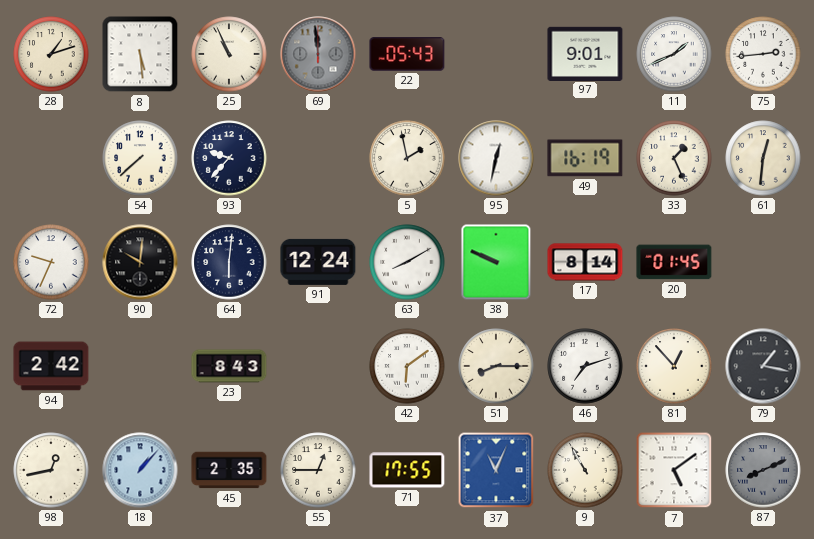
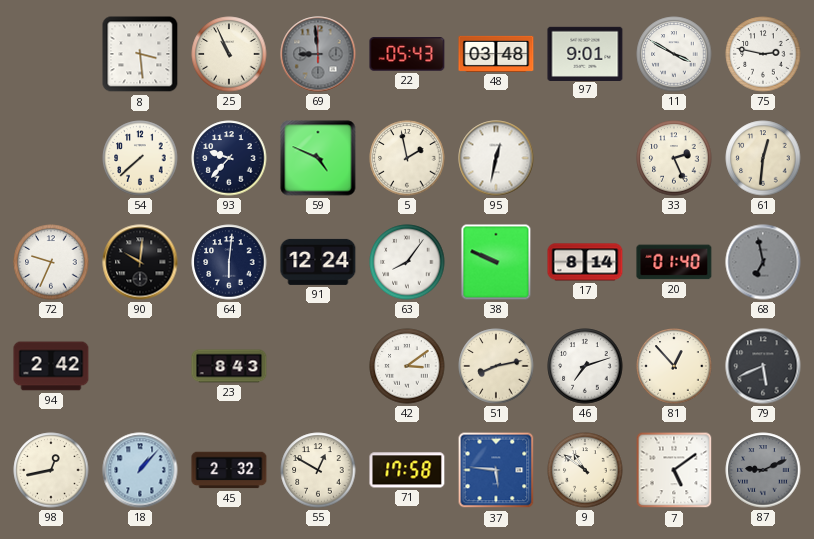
28: 1:12 -> none
8: 5:29 -> 3:29
69: 11:59 -> 8:59
48: none -> 03:48
11: 1:41 -> 3:50
75: 2:44 -> 2:47
59: none -> 4:49
49: 16:19 -> none
33: 1:26 -> 2:26
63: 8:10 -> 8:06
20: 01:45 -> 01:40
68: none -> 6:58
42: 6:09 -> 3:09
51: 8:15 -> 8:13
79: 1:17 -> 5:41
45: 2:35 -> 2:32
55: 12:45 -> 12:50
71: 17:55 -> 17:58
37: 11:04 -> 5:46
9: 10:55 -> 10:51
87: 8:11 -> 9:11
